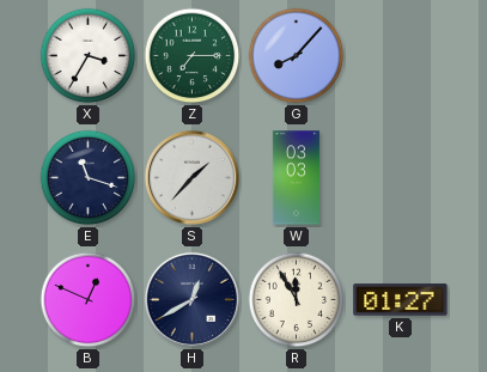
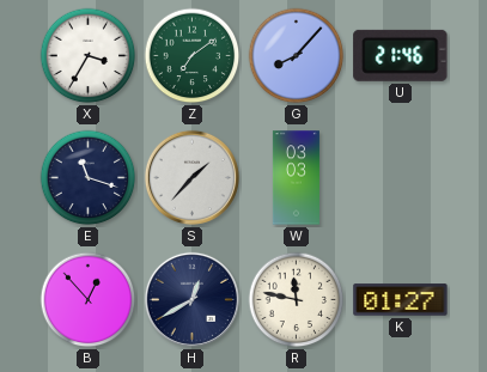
Z: 7:15 -> 7:09
U: none -> 21:46
B: 12:49 -> 12:53
R: 11:55 -> 11:47
